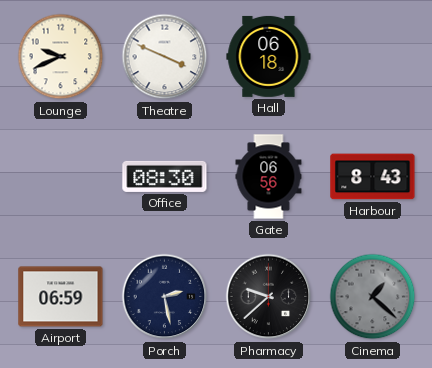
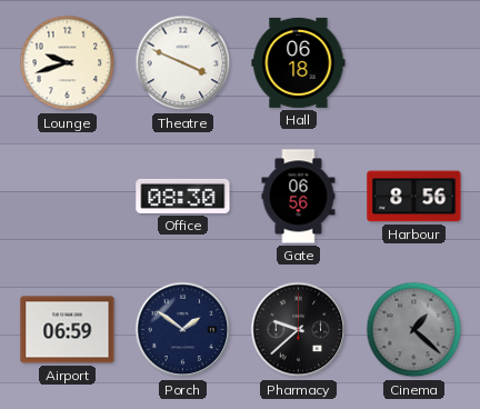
Lounge: 9:41 -> 9:42
Harbour: 8:43 -> 8:56
Porch: 2:28 -> 1:51
